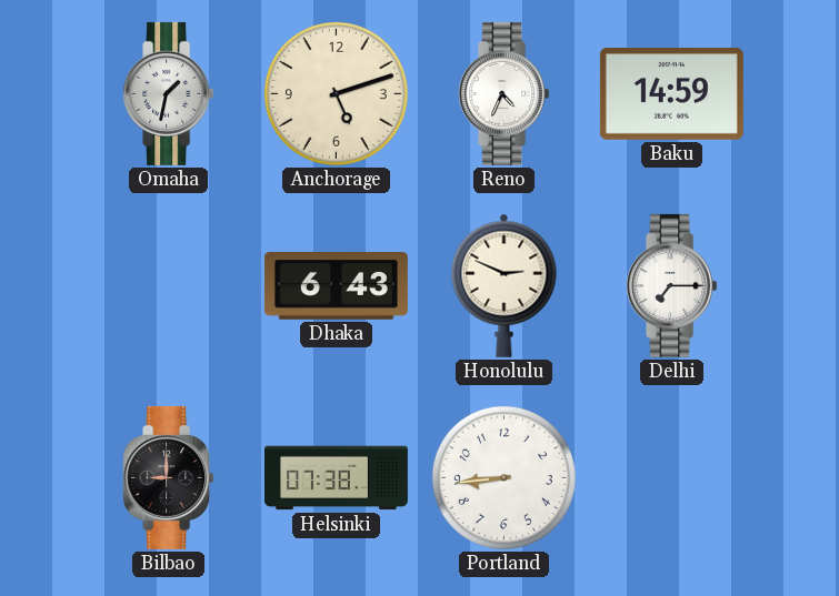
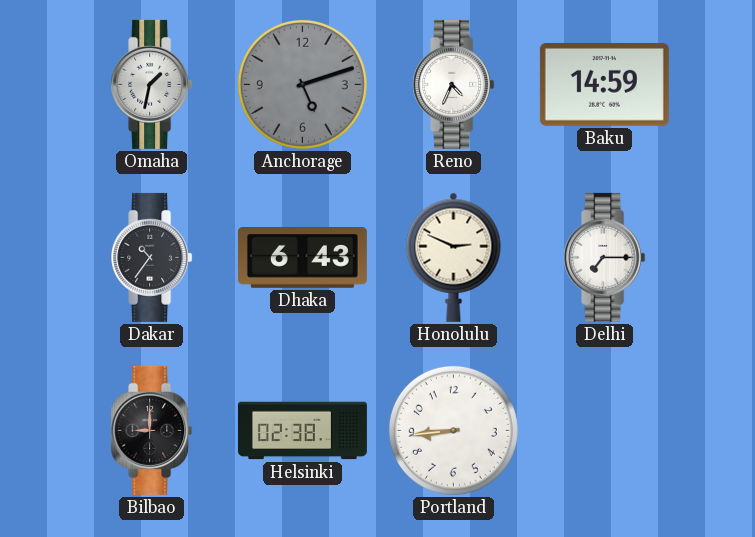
Anchorage dial: cream -> grey
Dakar: none -> 10:36
Helsinki: 07:38 -> 02:38
